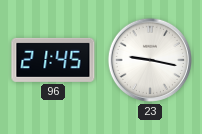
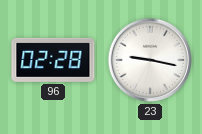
96: 21:45 -> 02:28
